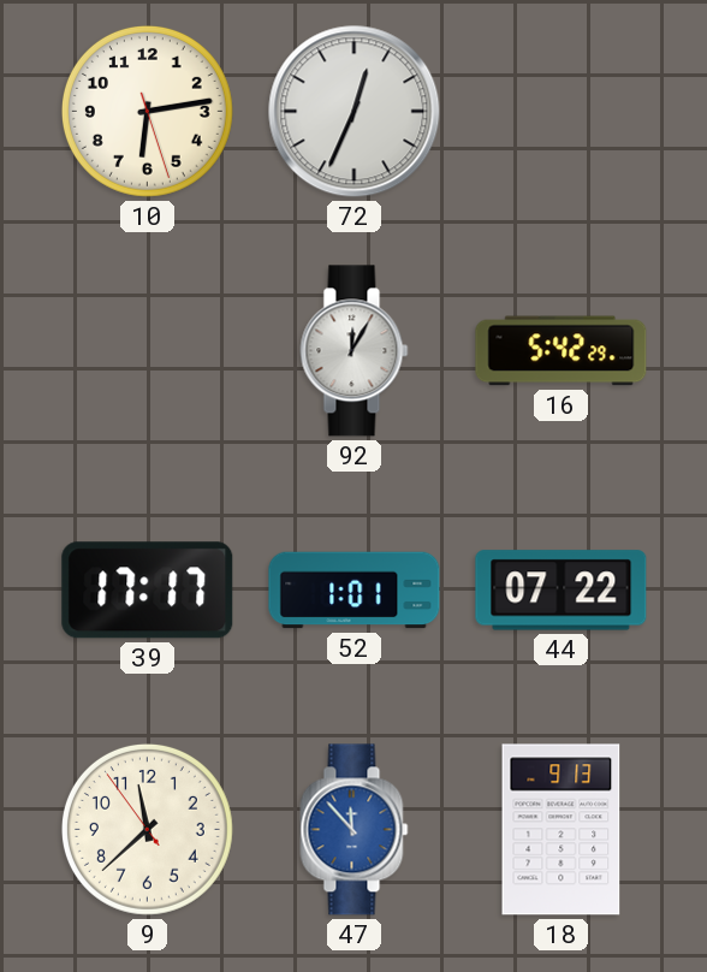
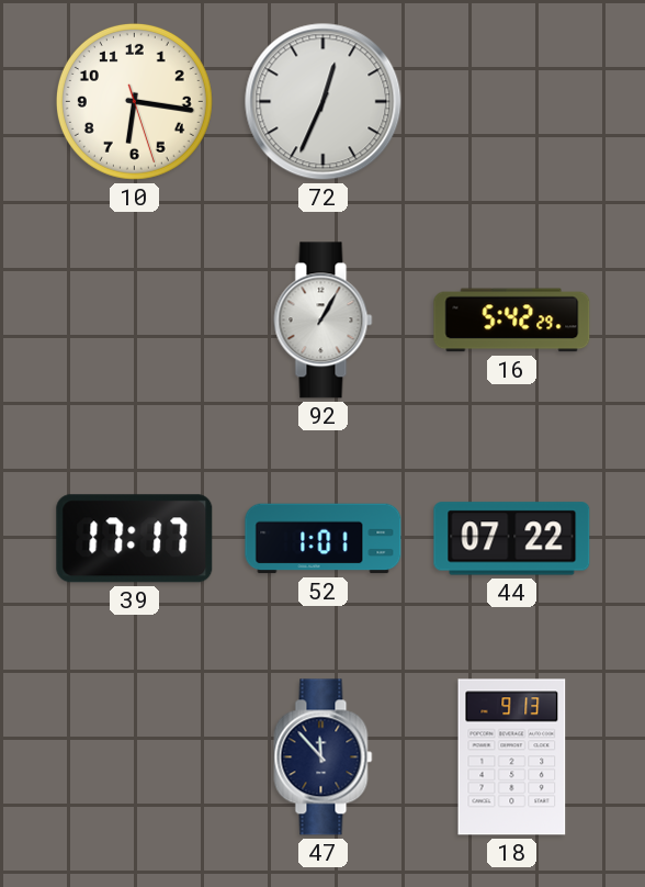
10: 6:13 -> 6:16
92: 12:05 -> 1:05
9: 11:37 -> none
47 dial: blue -> navy
